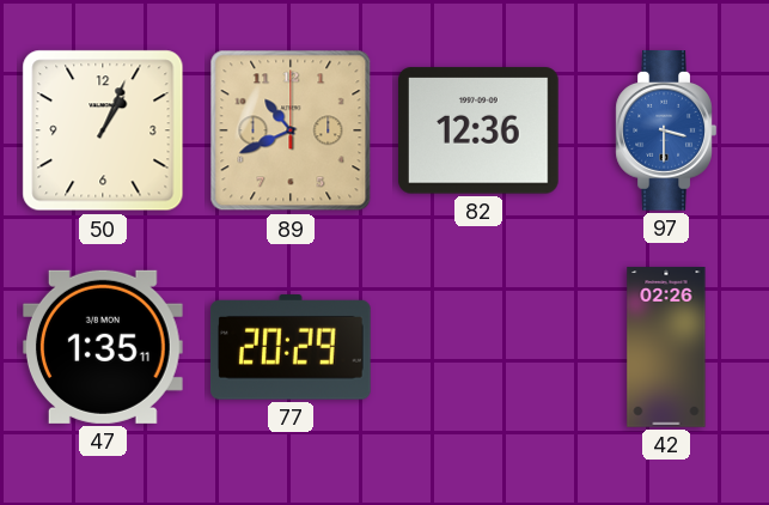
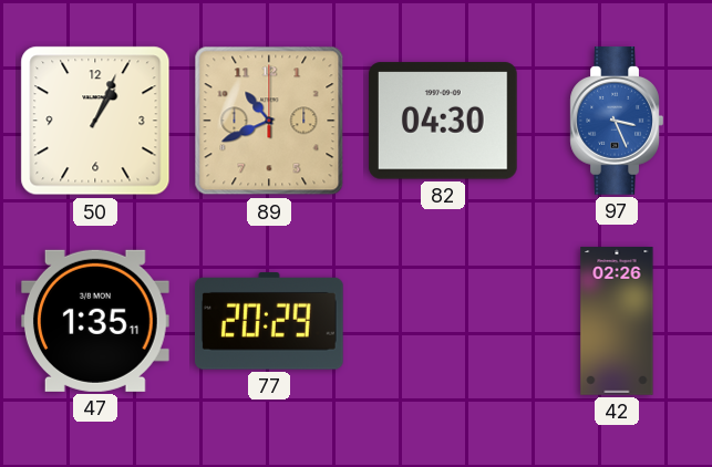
82: 12:36 -> 04:30
97: 3:30 -> 3:26
